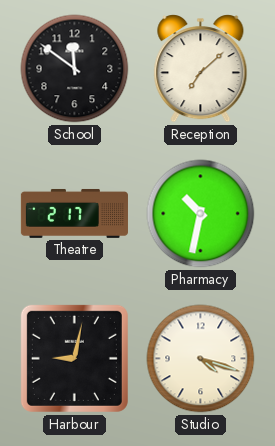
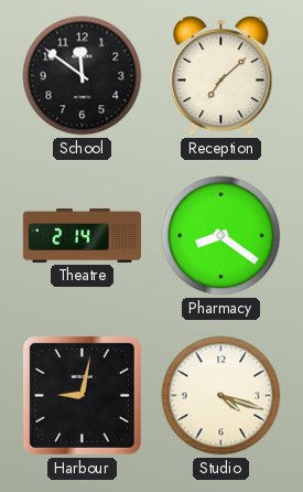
Theatre: 2:17 -> 2:14
Pharmacy: 10:32 -> 8:21
